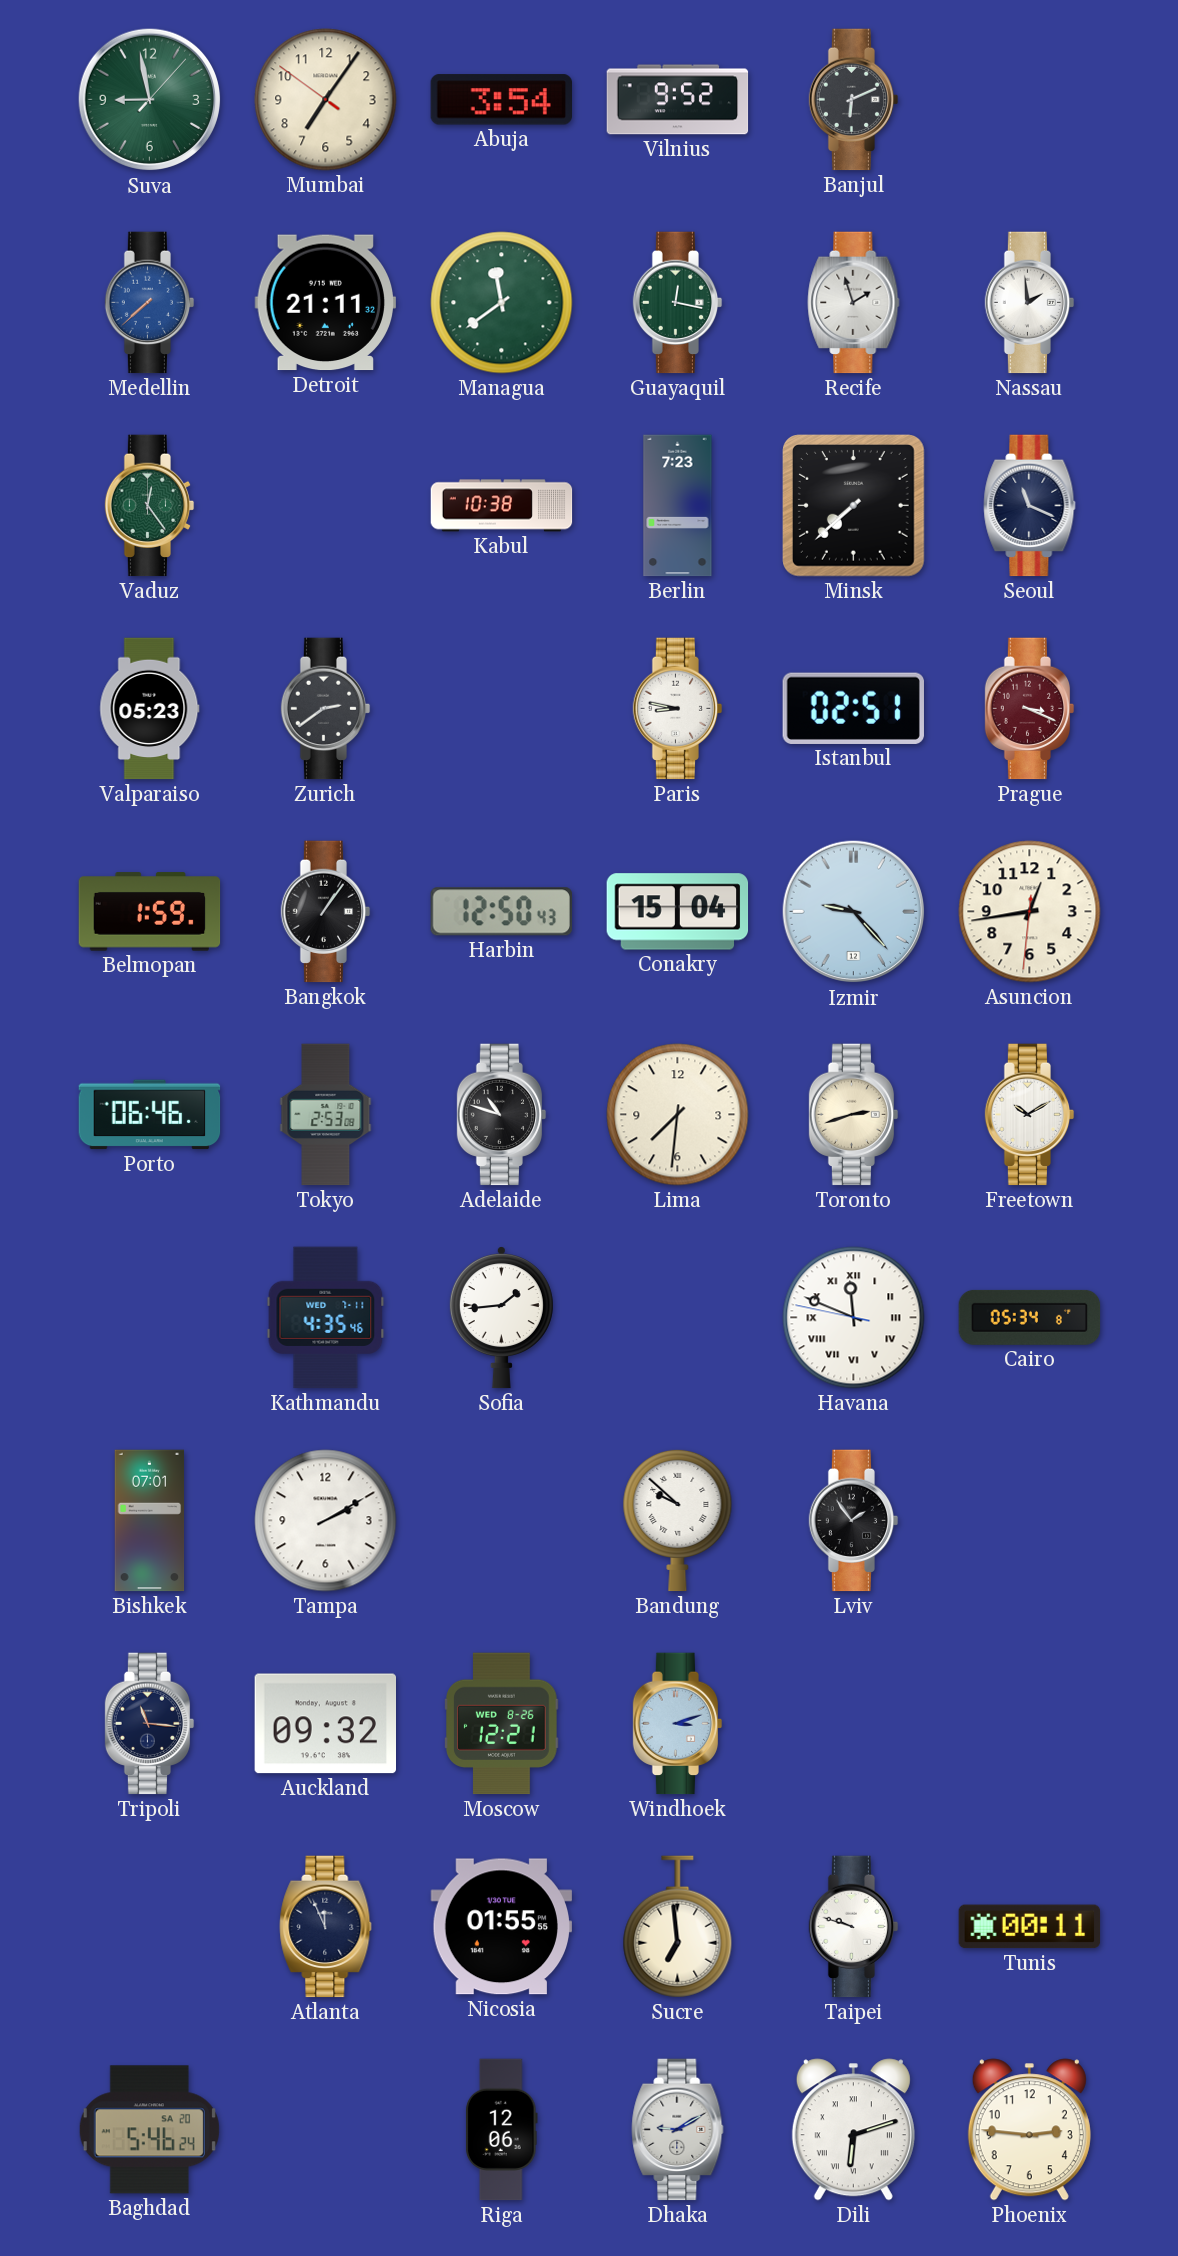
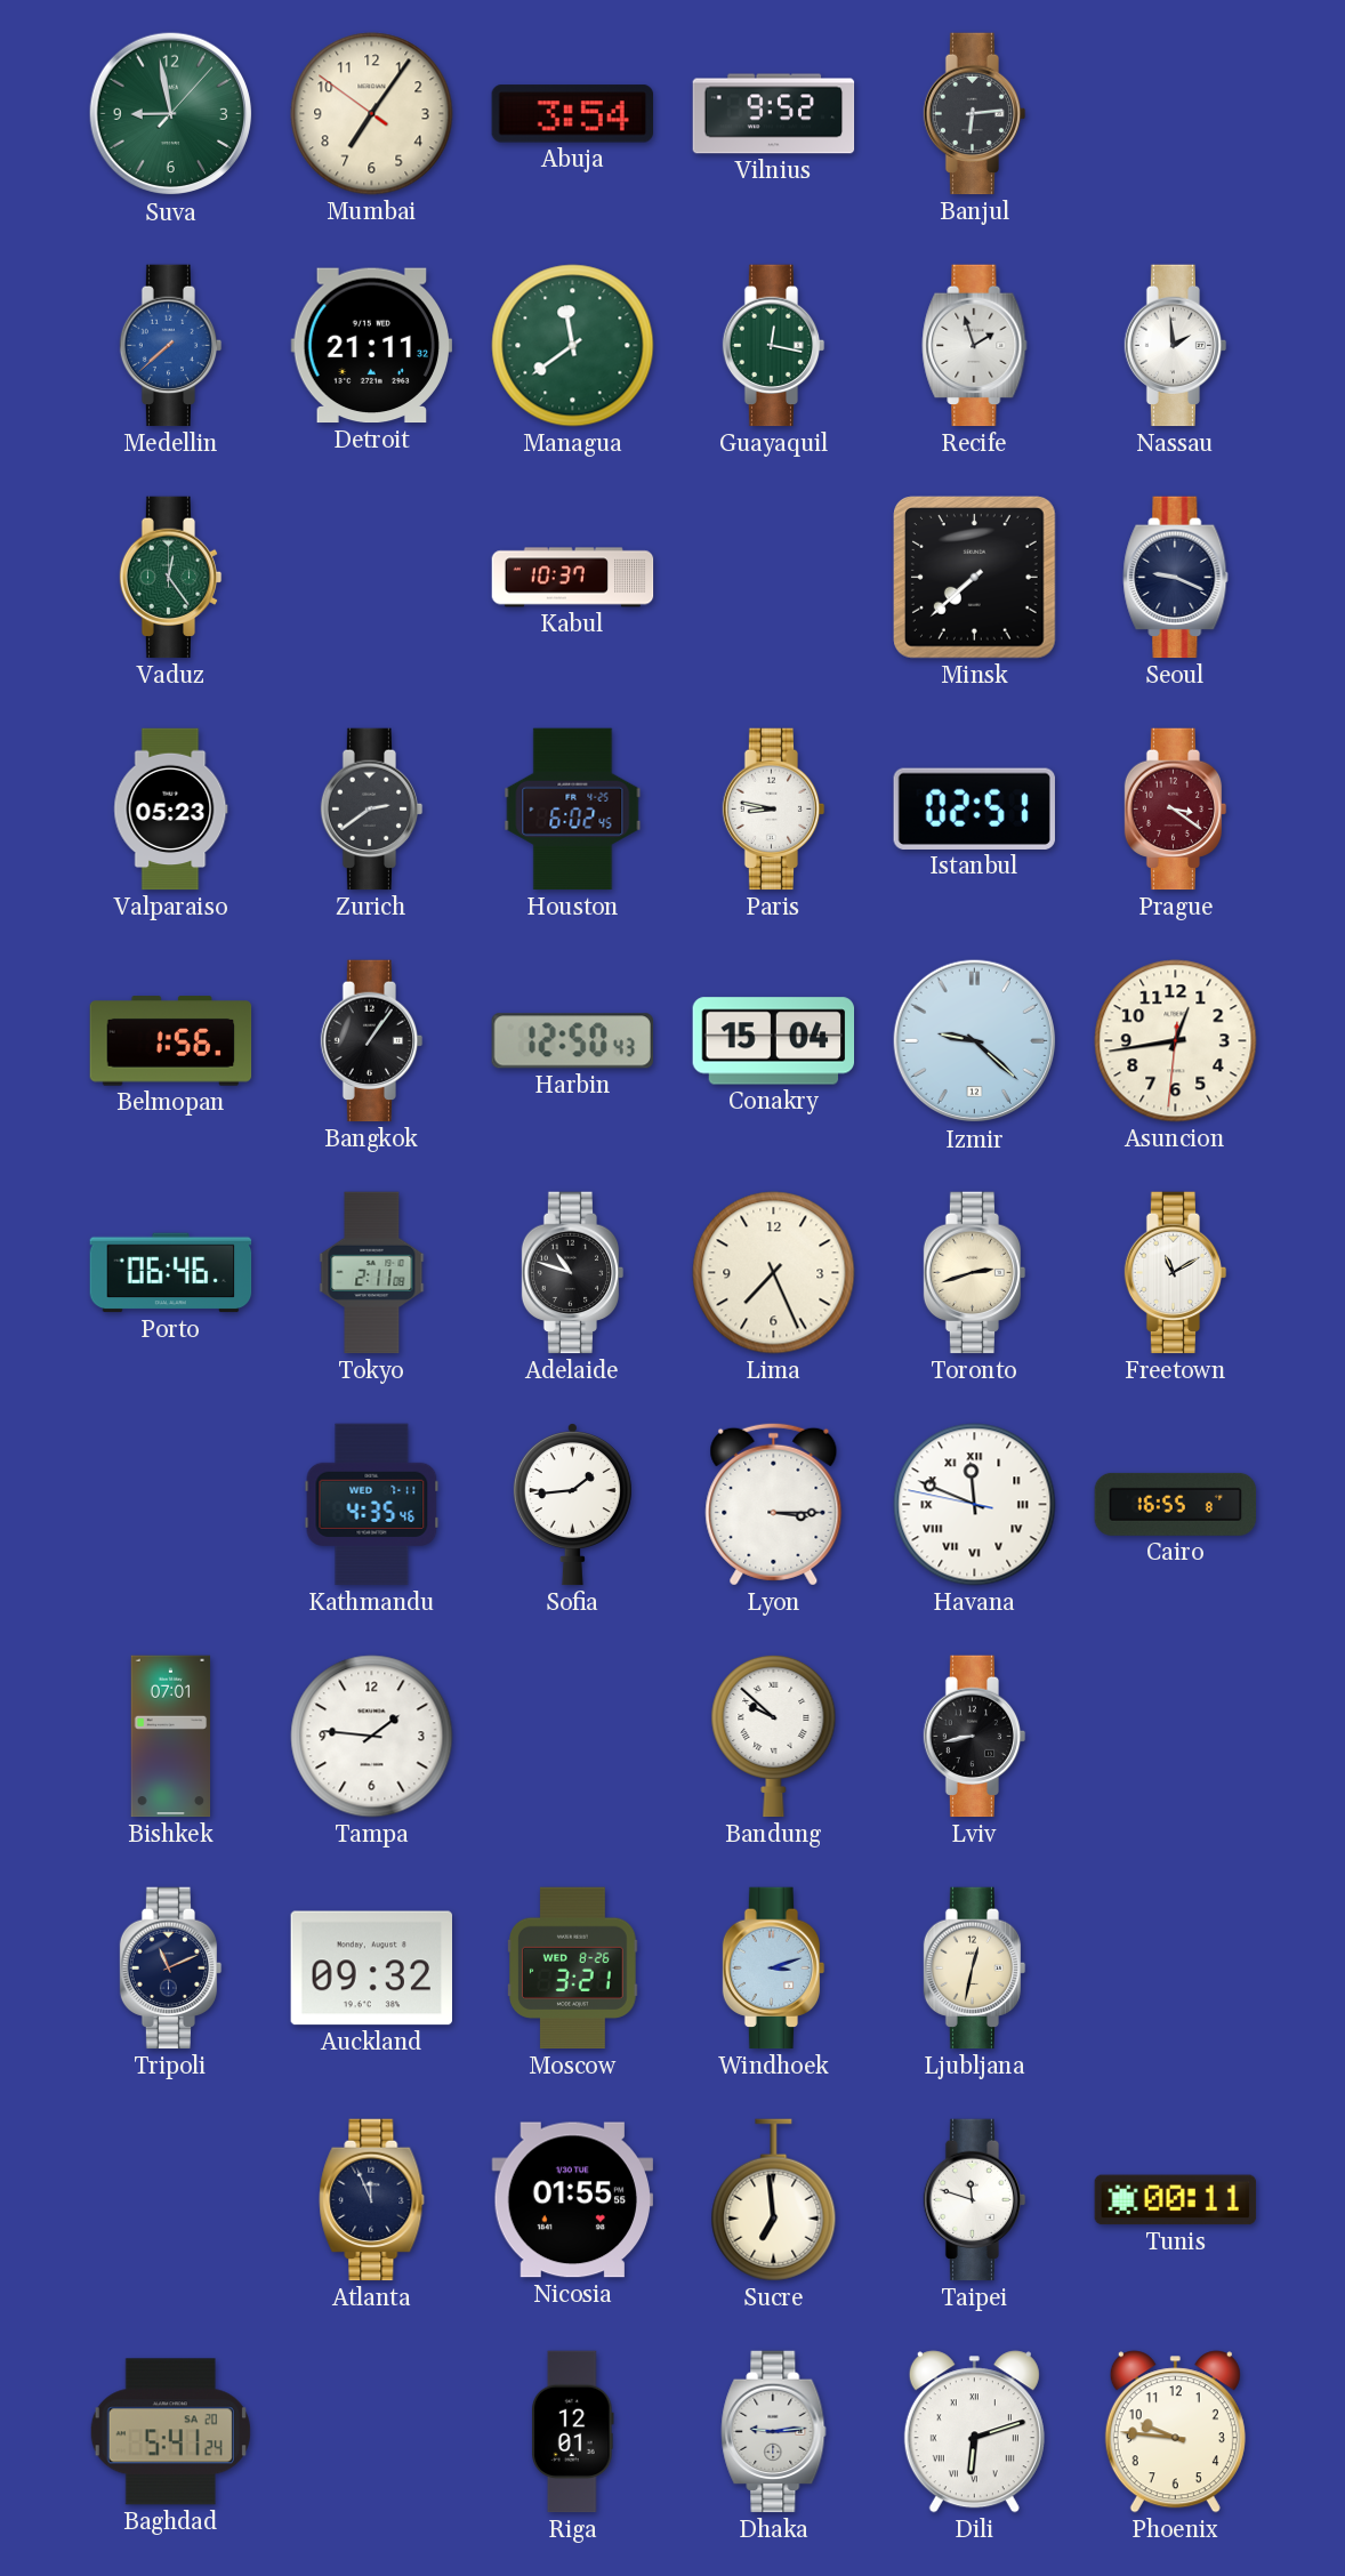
Banjul: 6:11 -> 6:14
Kabul: 10:38 -> 10:37
Berlin: 7:23 -> none
Seoul: 11:19 -> 9:19
Houston: none -> 6:02
Prague: 3:19 -> 3:21
Belmopan: 1:59 -> 1:56
Izmir: 9:23 -> 9:22
Tokyo: 2:53 -> 2:11
Lima: 7:31 -> 7:26
Freetown: 10:10 -> 11:10
Lyon: none -> 3:15
Cairo: 05:34 -> 16:55
Tampa: 2:10 -> 1:46
Lviv: 1:54 -> 8:43
Tripoli: 11:16 -> 11:11
Moscow: 12:21 -> 3:21
Ljubljana: none -> 12:32
Taipei: 9:48 -> 11:48
Baghdad: 5:46 -> 5:41
Riga: 12:06 -> 12:01
Dhaka: 9:10 -> 9:14
Phoenix: 2:46 -> 9:46
